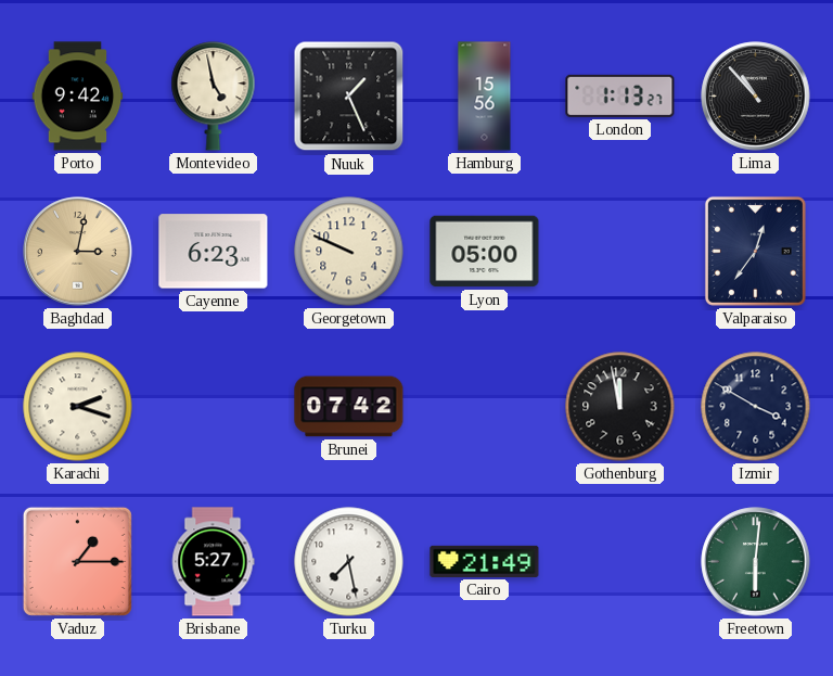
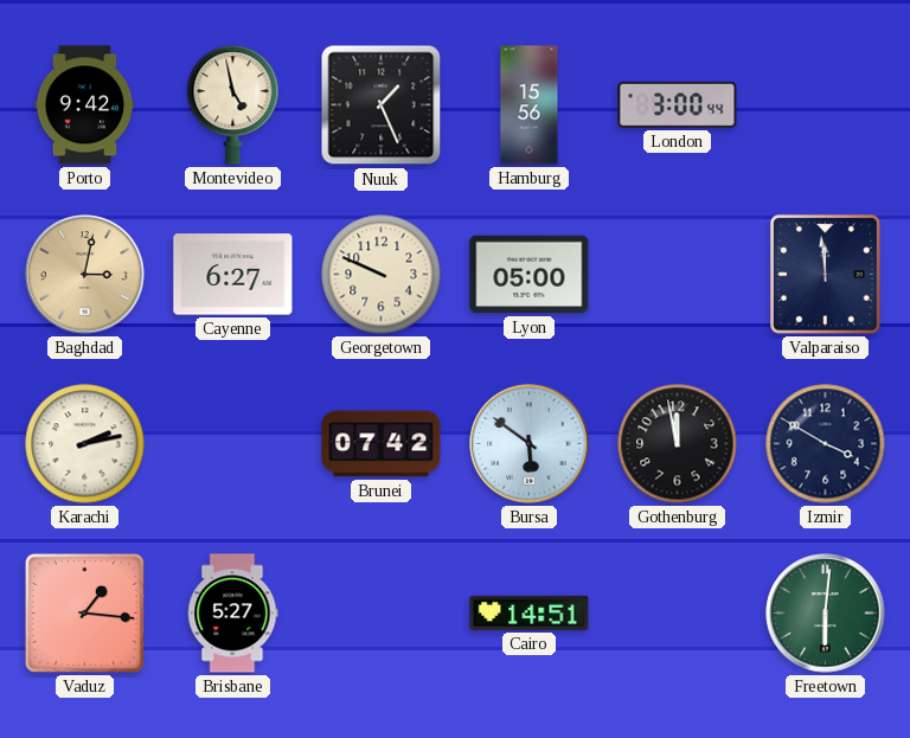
London: 1:13 -> 3:00
Lima: 10:53 -> none
Cayenne: 6:23 -> 6:27
Valparaiso: 12:36 -> 11:59
Karachi: 2:18 -> 2:13
Bursa: none -> 5:51
Vaduz: 1:15 -> 1:16
Turku: 7:28 -> none
Cairo: 21:49 -> 14:51
